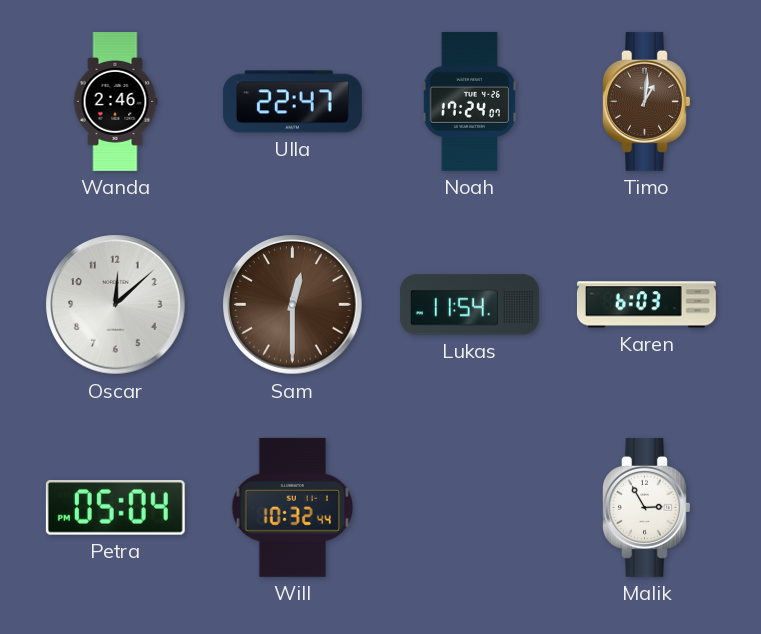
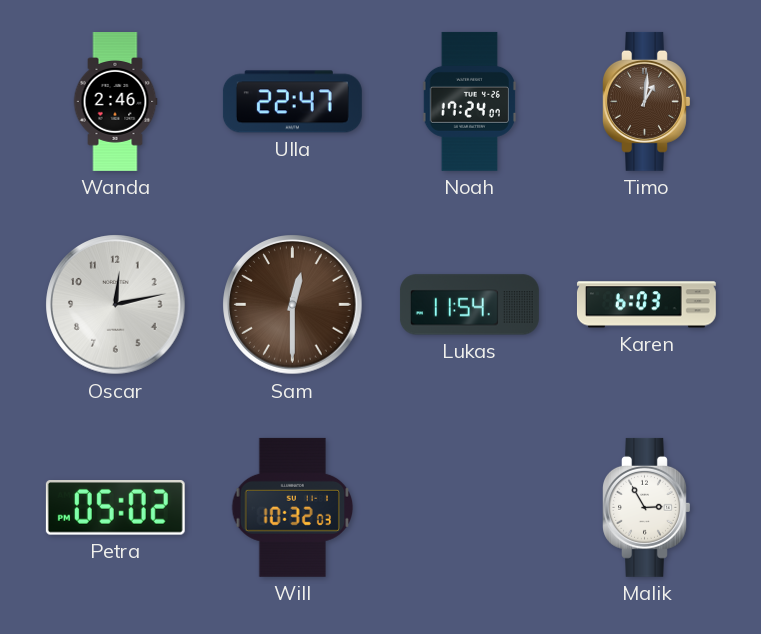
Oscar: 12:08 -> 12:13
Petra: 05:04 -> 05:02
Will: 10:32:44 -> 10:32:03
